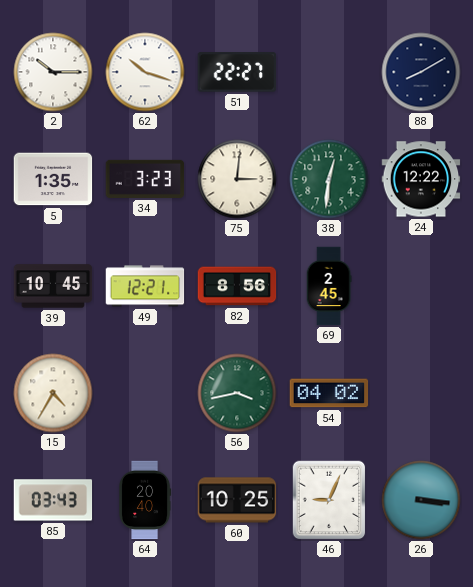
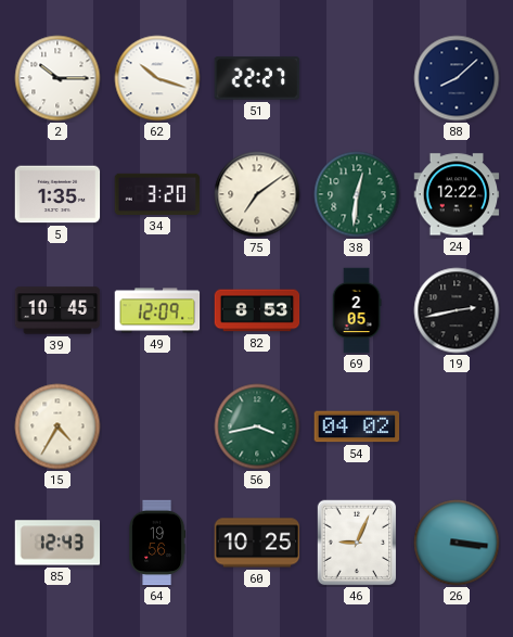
88: 8:10 -> 8:08
34: 3:23 -> 3:20
75: 3:01 -> 7:09
49: 12:21 -> 12:09
82: 8:56 -> 8:53
69: 2:45 -> 2:05
19: none -> 2:43
85: 03:43 -> 12:43
64: 20:40 -> 19:56
